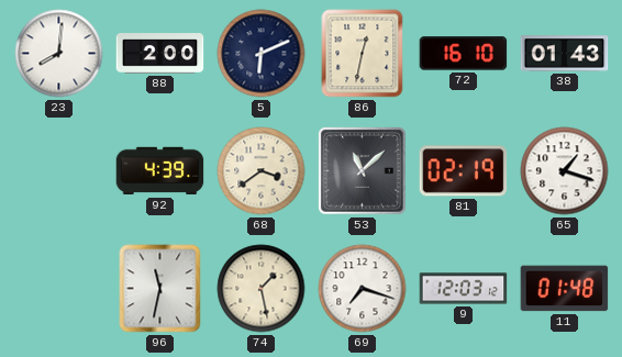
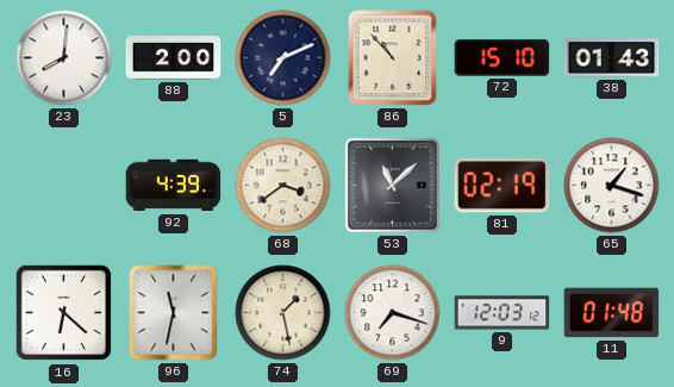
5: 6:11 -> 7:11
86: 12:32 -> 10:53
72: 16:10 -> 15:10
16: none -> 6:22
